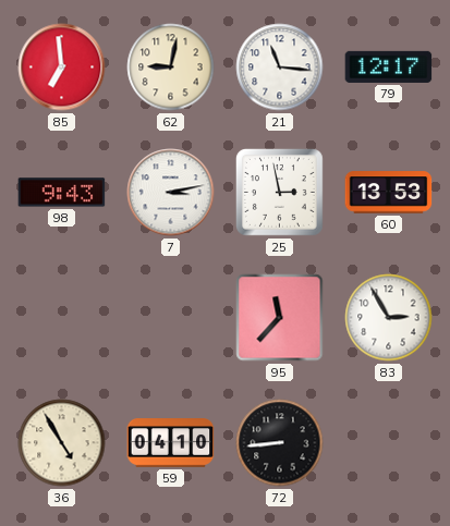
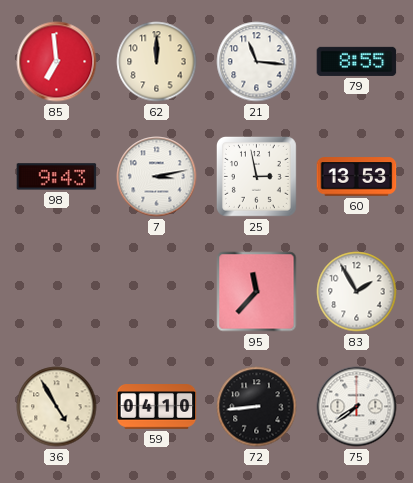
62: 9:02 -> 12:00
79: 12:17 -> 8:55
83: 2:55 -> 1:55
75: none -> 7:39
